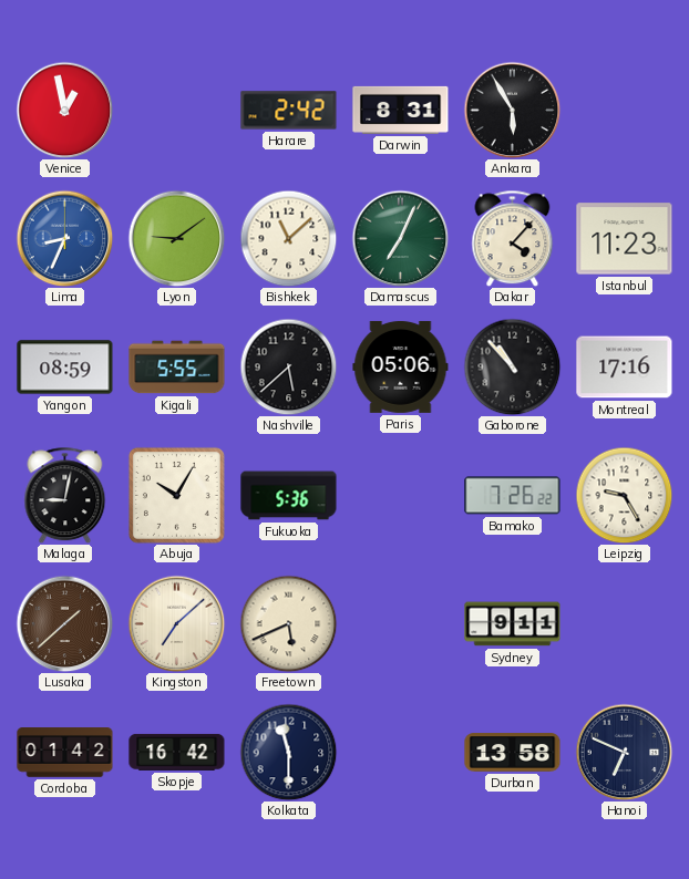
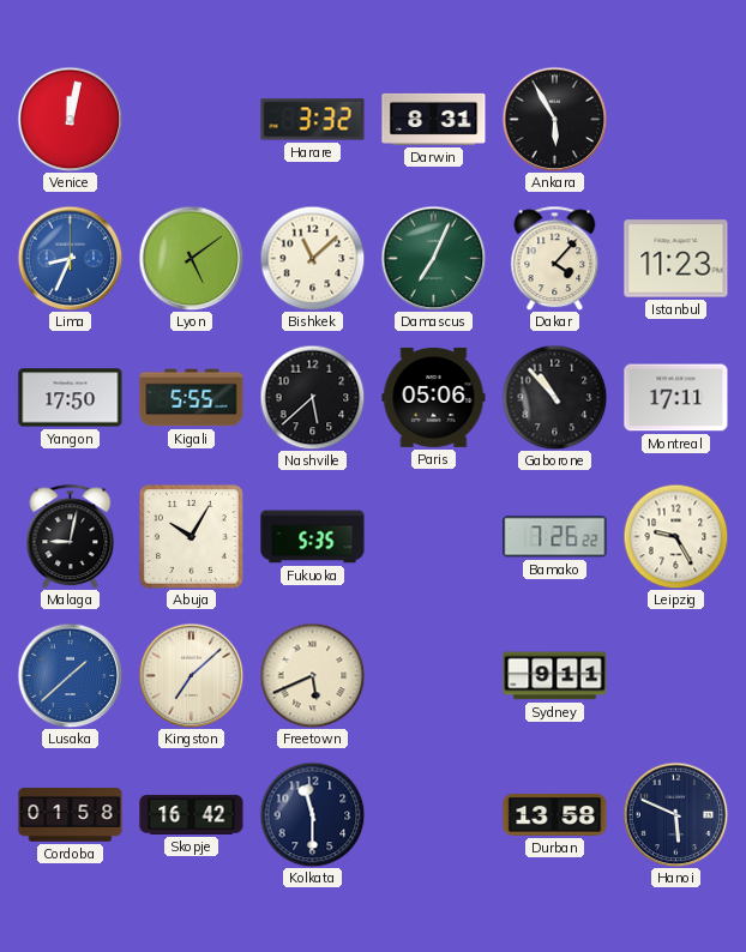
Venice: 12:58 -> 12:02
Harare: 2:42 -> 3:32
Lyon: 9:09 -> 5:09
Yangon: 08:59 -> 17:50
Montreal: 17:16 -> 17:11
Fukuoka: 5:36 -> 5:35
Lusaka dial: brown -> blue
Cordoba: 01:42 -> 01:58
Hanoi: 6:49 -> 5:49
